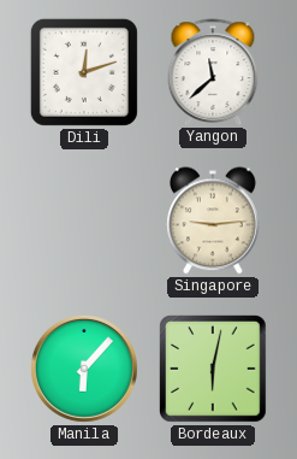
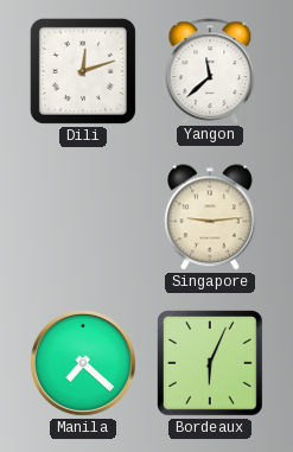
Manila: 6:07 -> 7:22
Bordeaux: 6:02 -> 6:04
